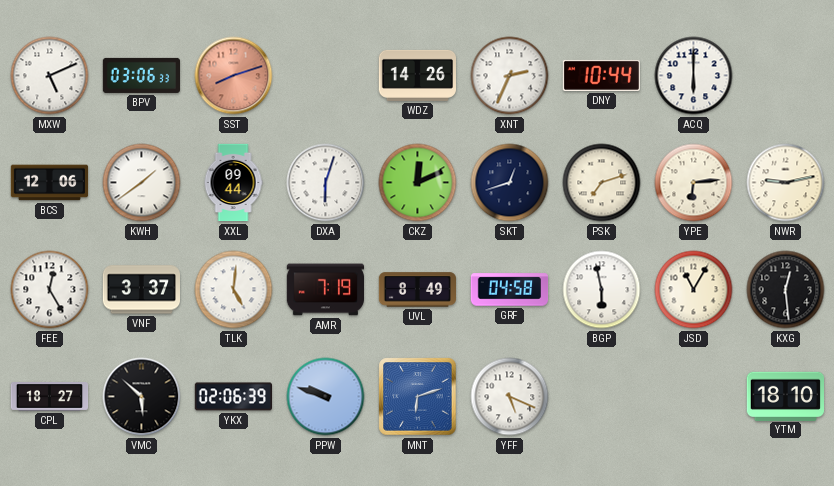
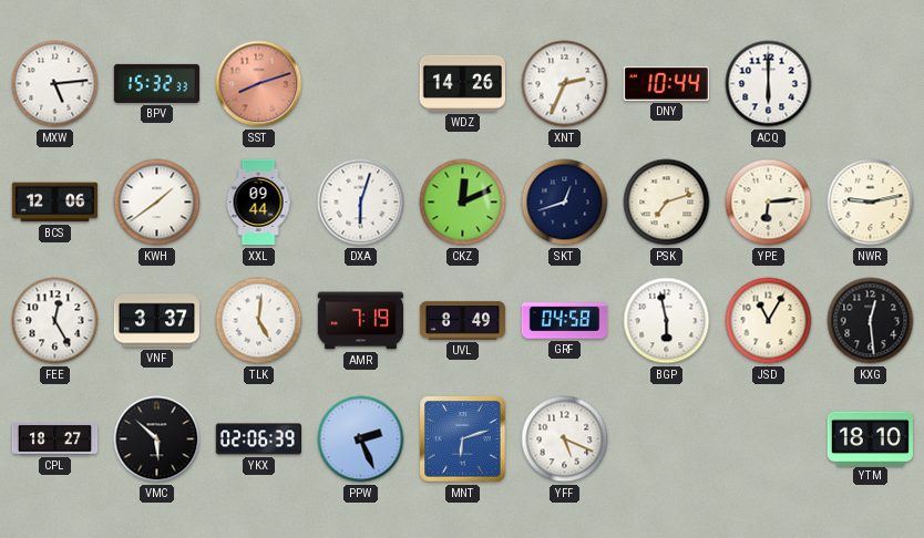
MXW: 5:11 -> 5:14
BPV: 03:06 -> 15:32
PPW: 9:48 -> 2:26
